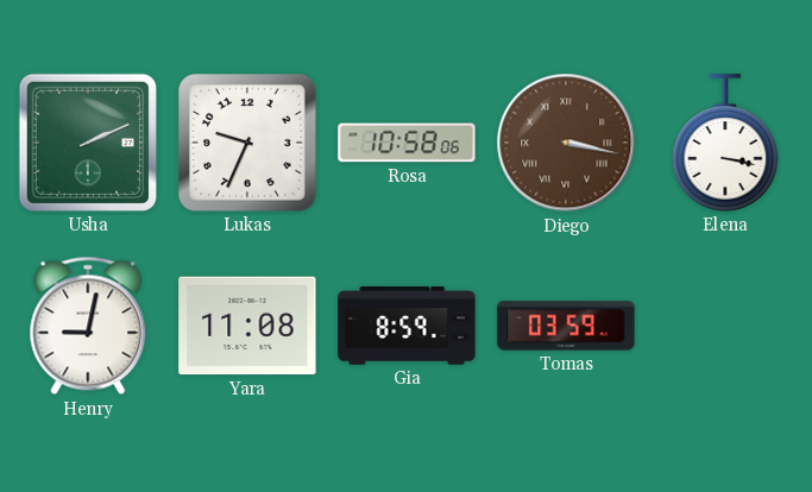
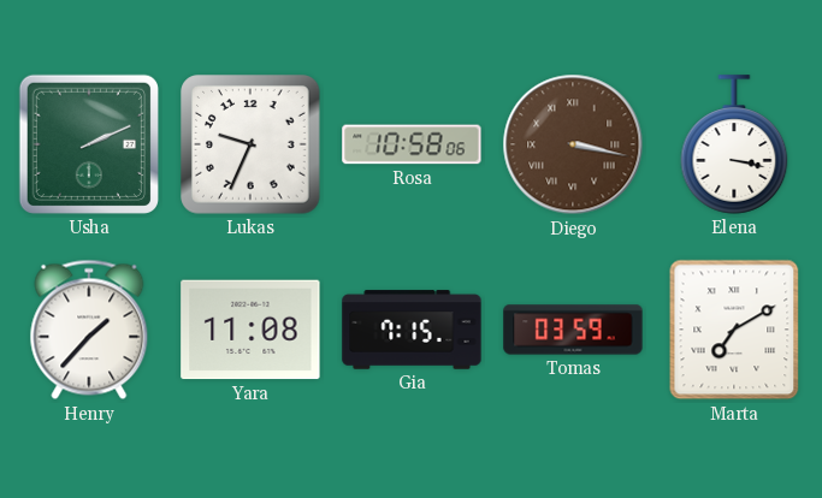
Henry: 9:02 -> 1:37
Gia: 8:59 -> 7:15
Marta: none -> 7:10
